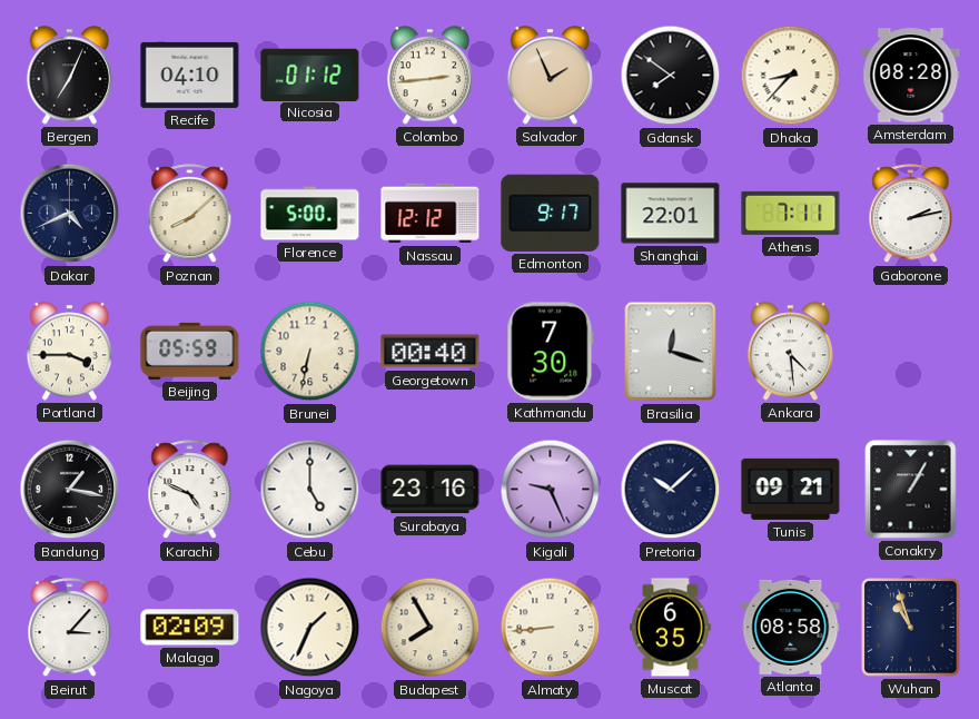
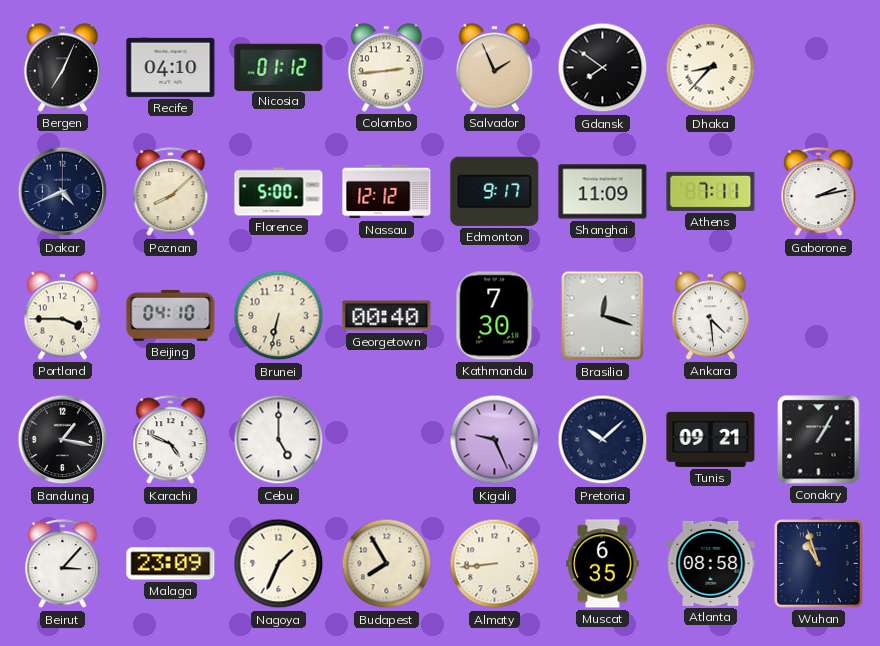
Amsterdam: 08:28 -> none
Shanghai: 22:01 -> 11:09
Beijing: 05:59 -> 04:10
Surabaya: 23:16 -> none
Malaga: 02:09 -> 23:09
